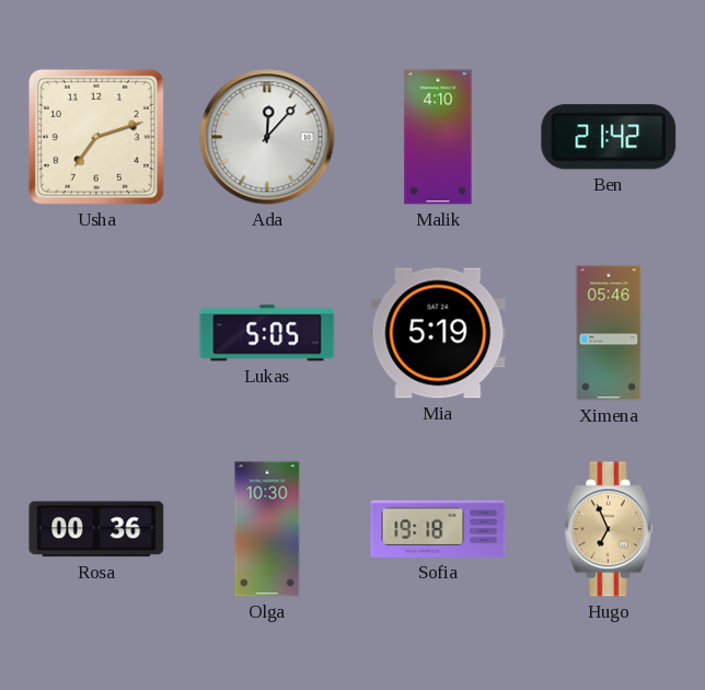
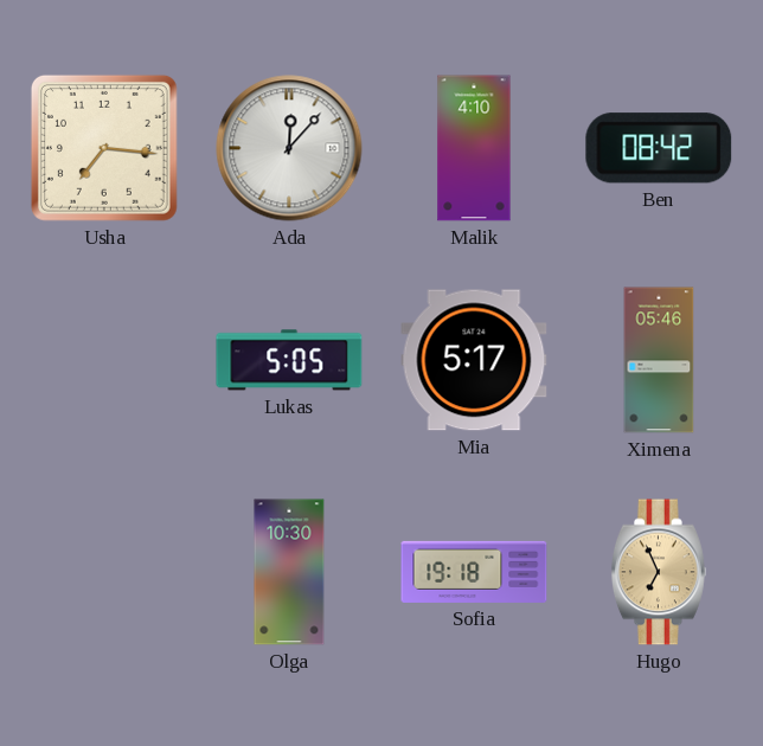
Usha: 7:12 -> 7:16
Ben: 21:42 -> 08:42
Mia: 5:19 -> 5:17
Rosa: 00:36 -> none
